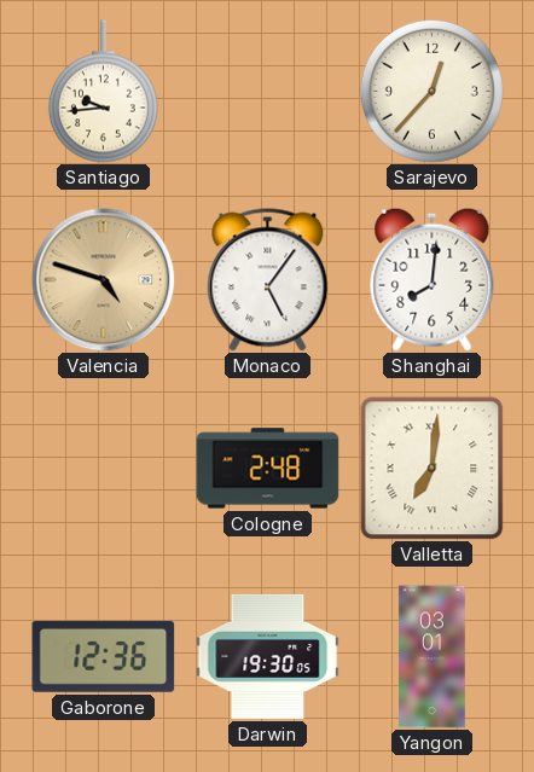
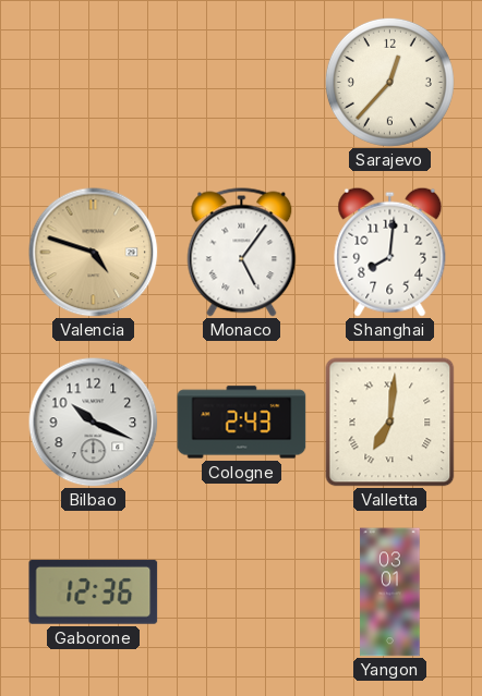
Santiago: 9:44 -> none
Bilbao: none -> 10:19
Cologne: 2:48 -> 2:43
Darwin: 19:30 -> none
